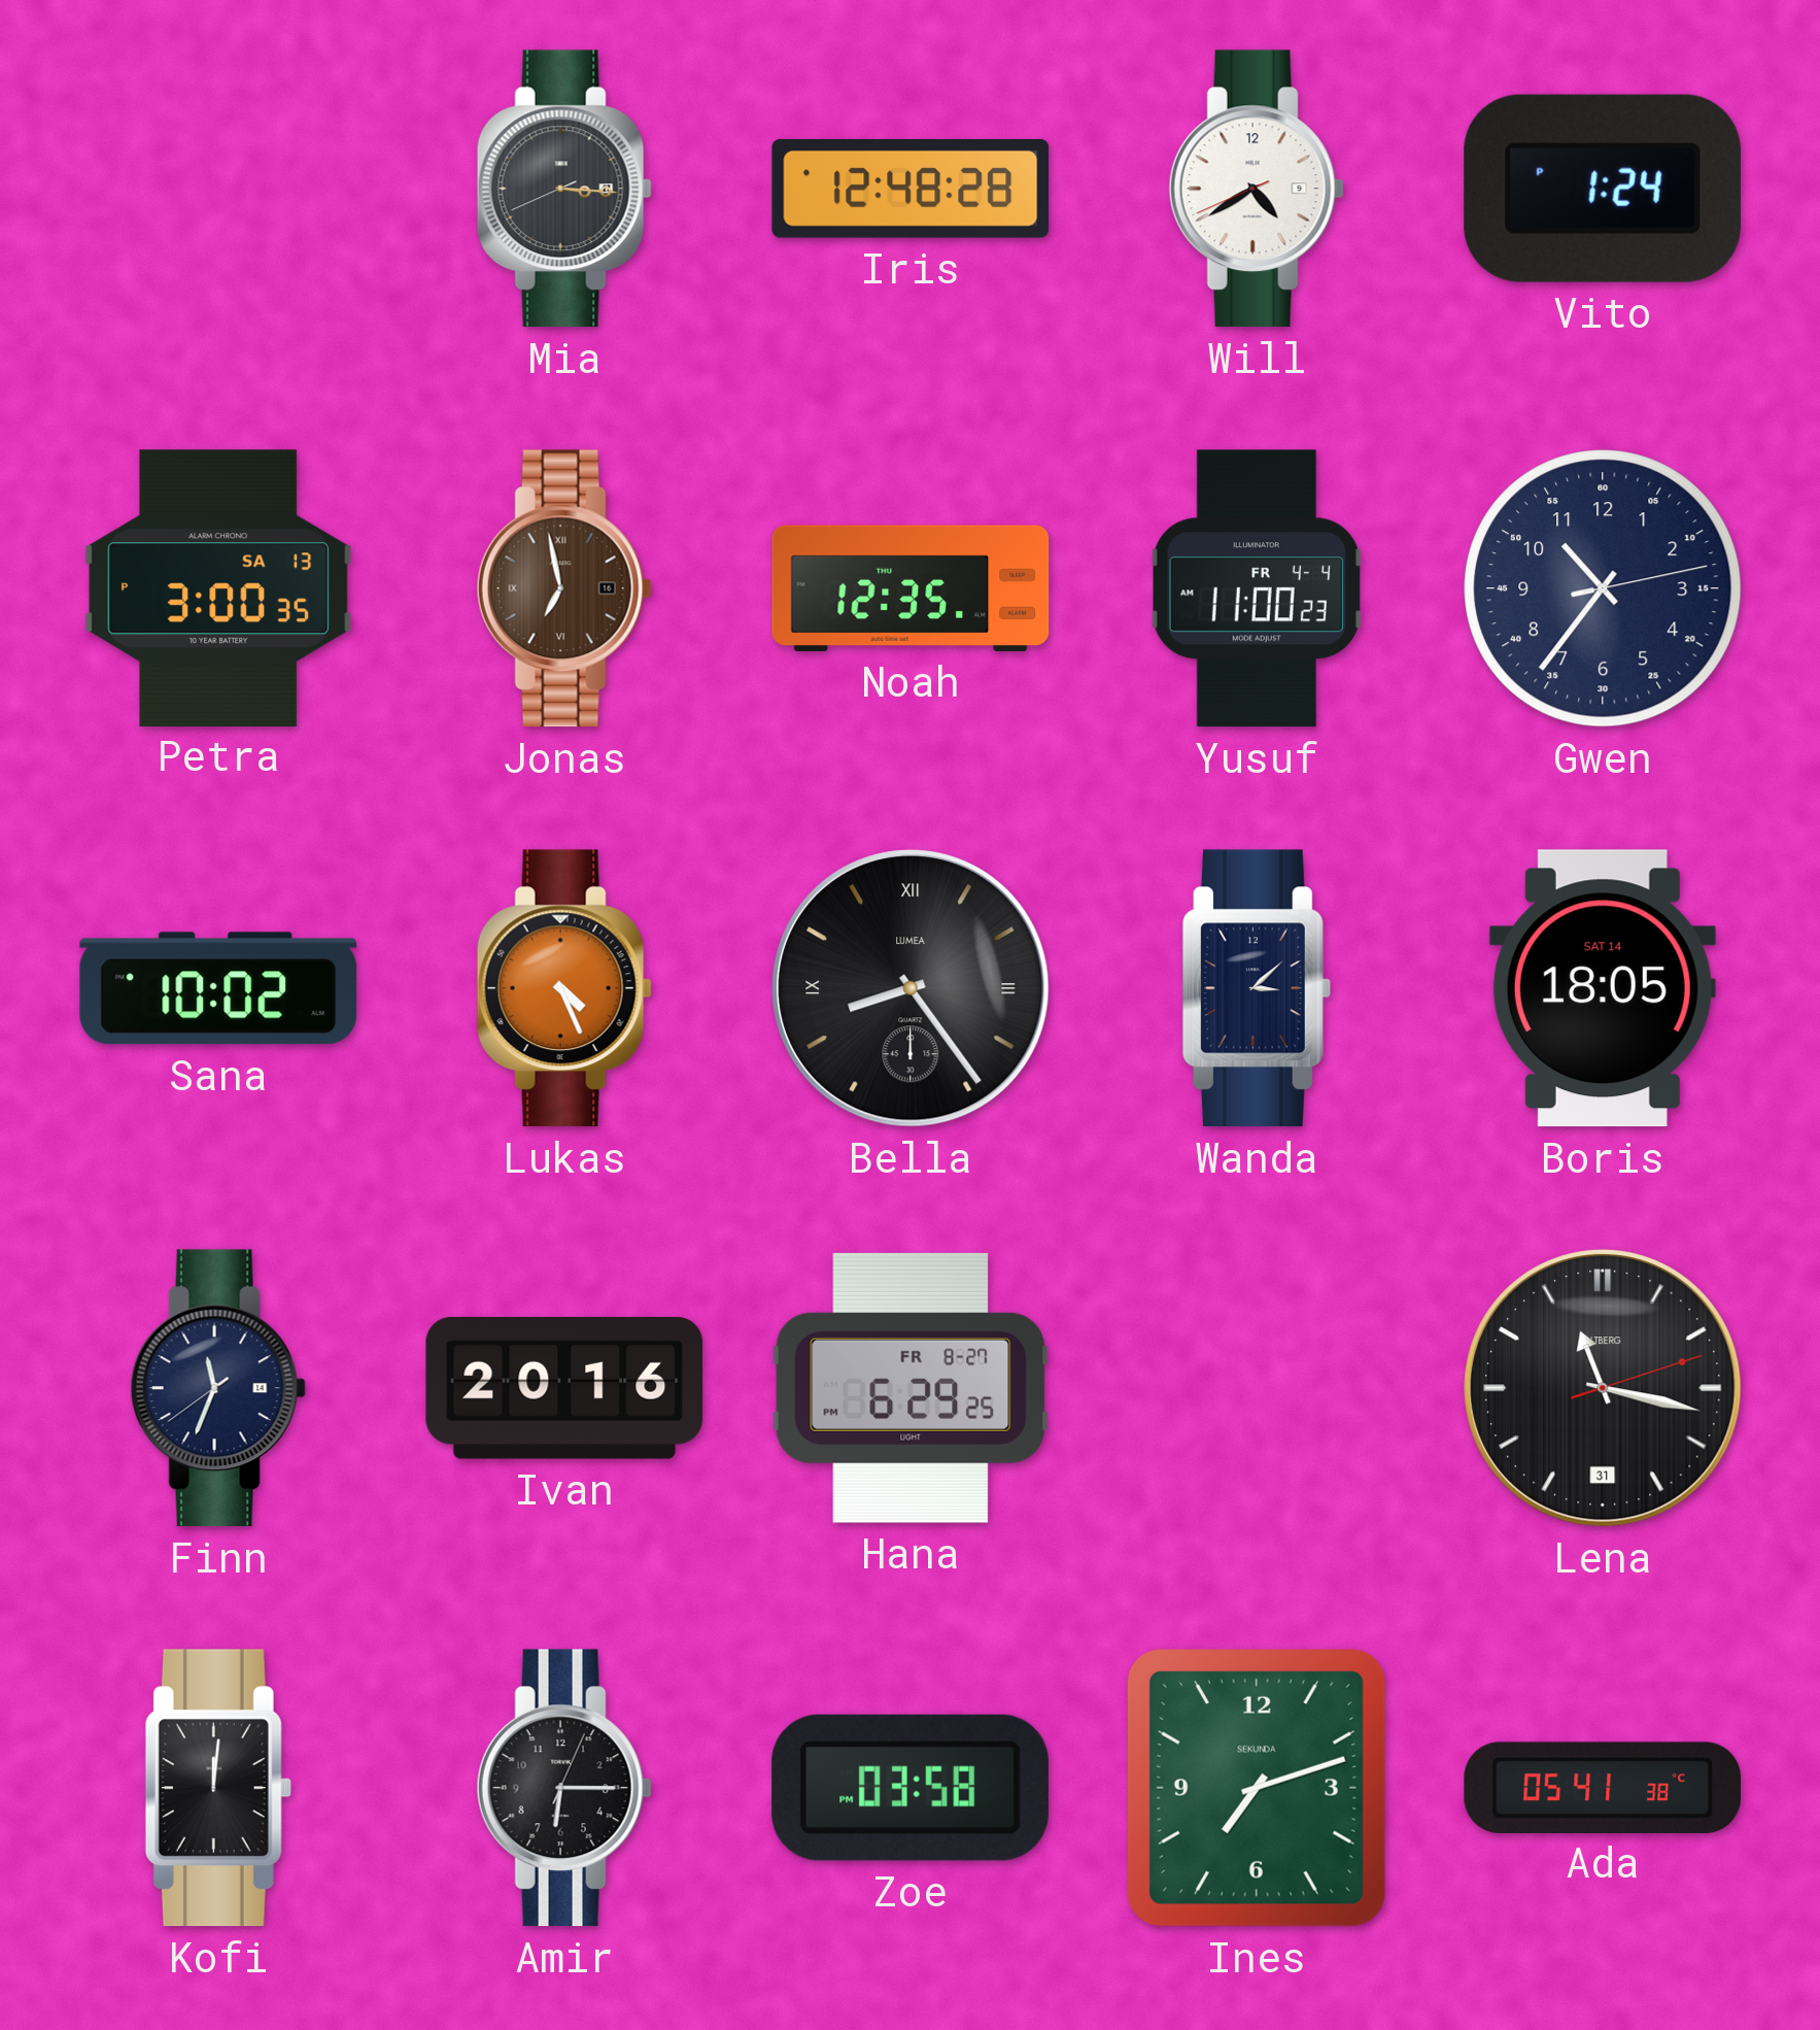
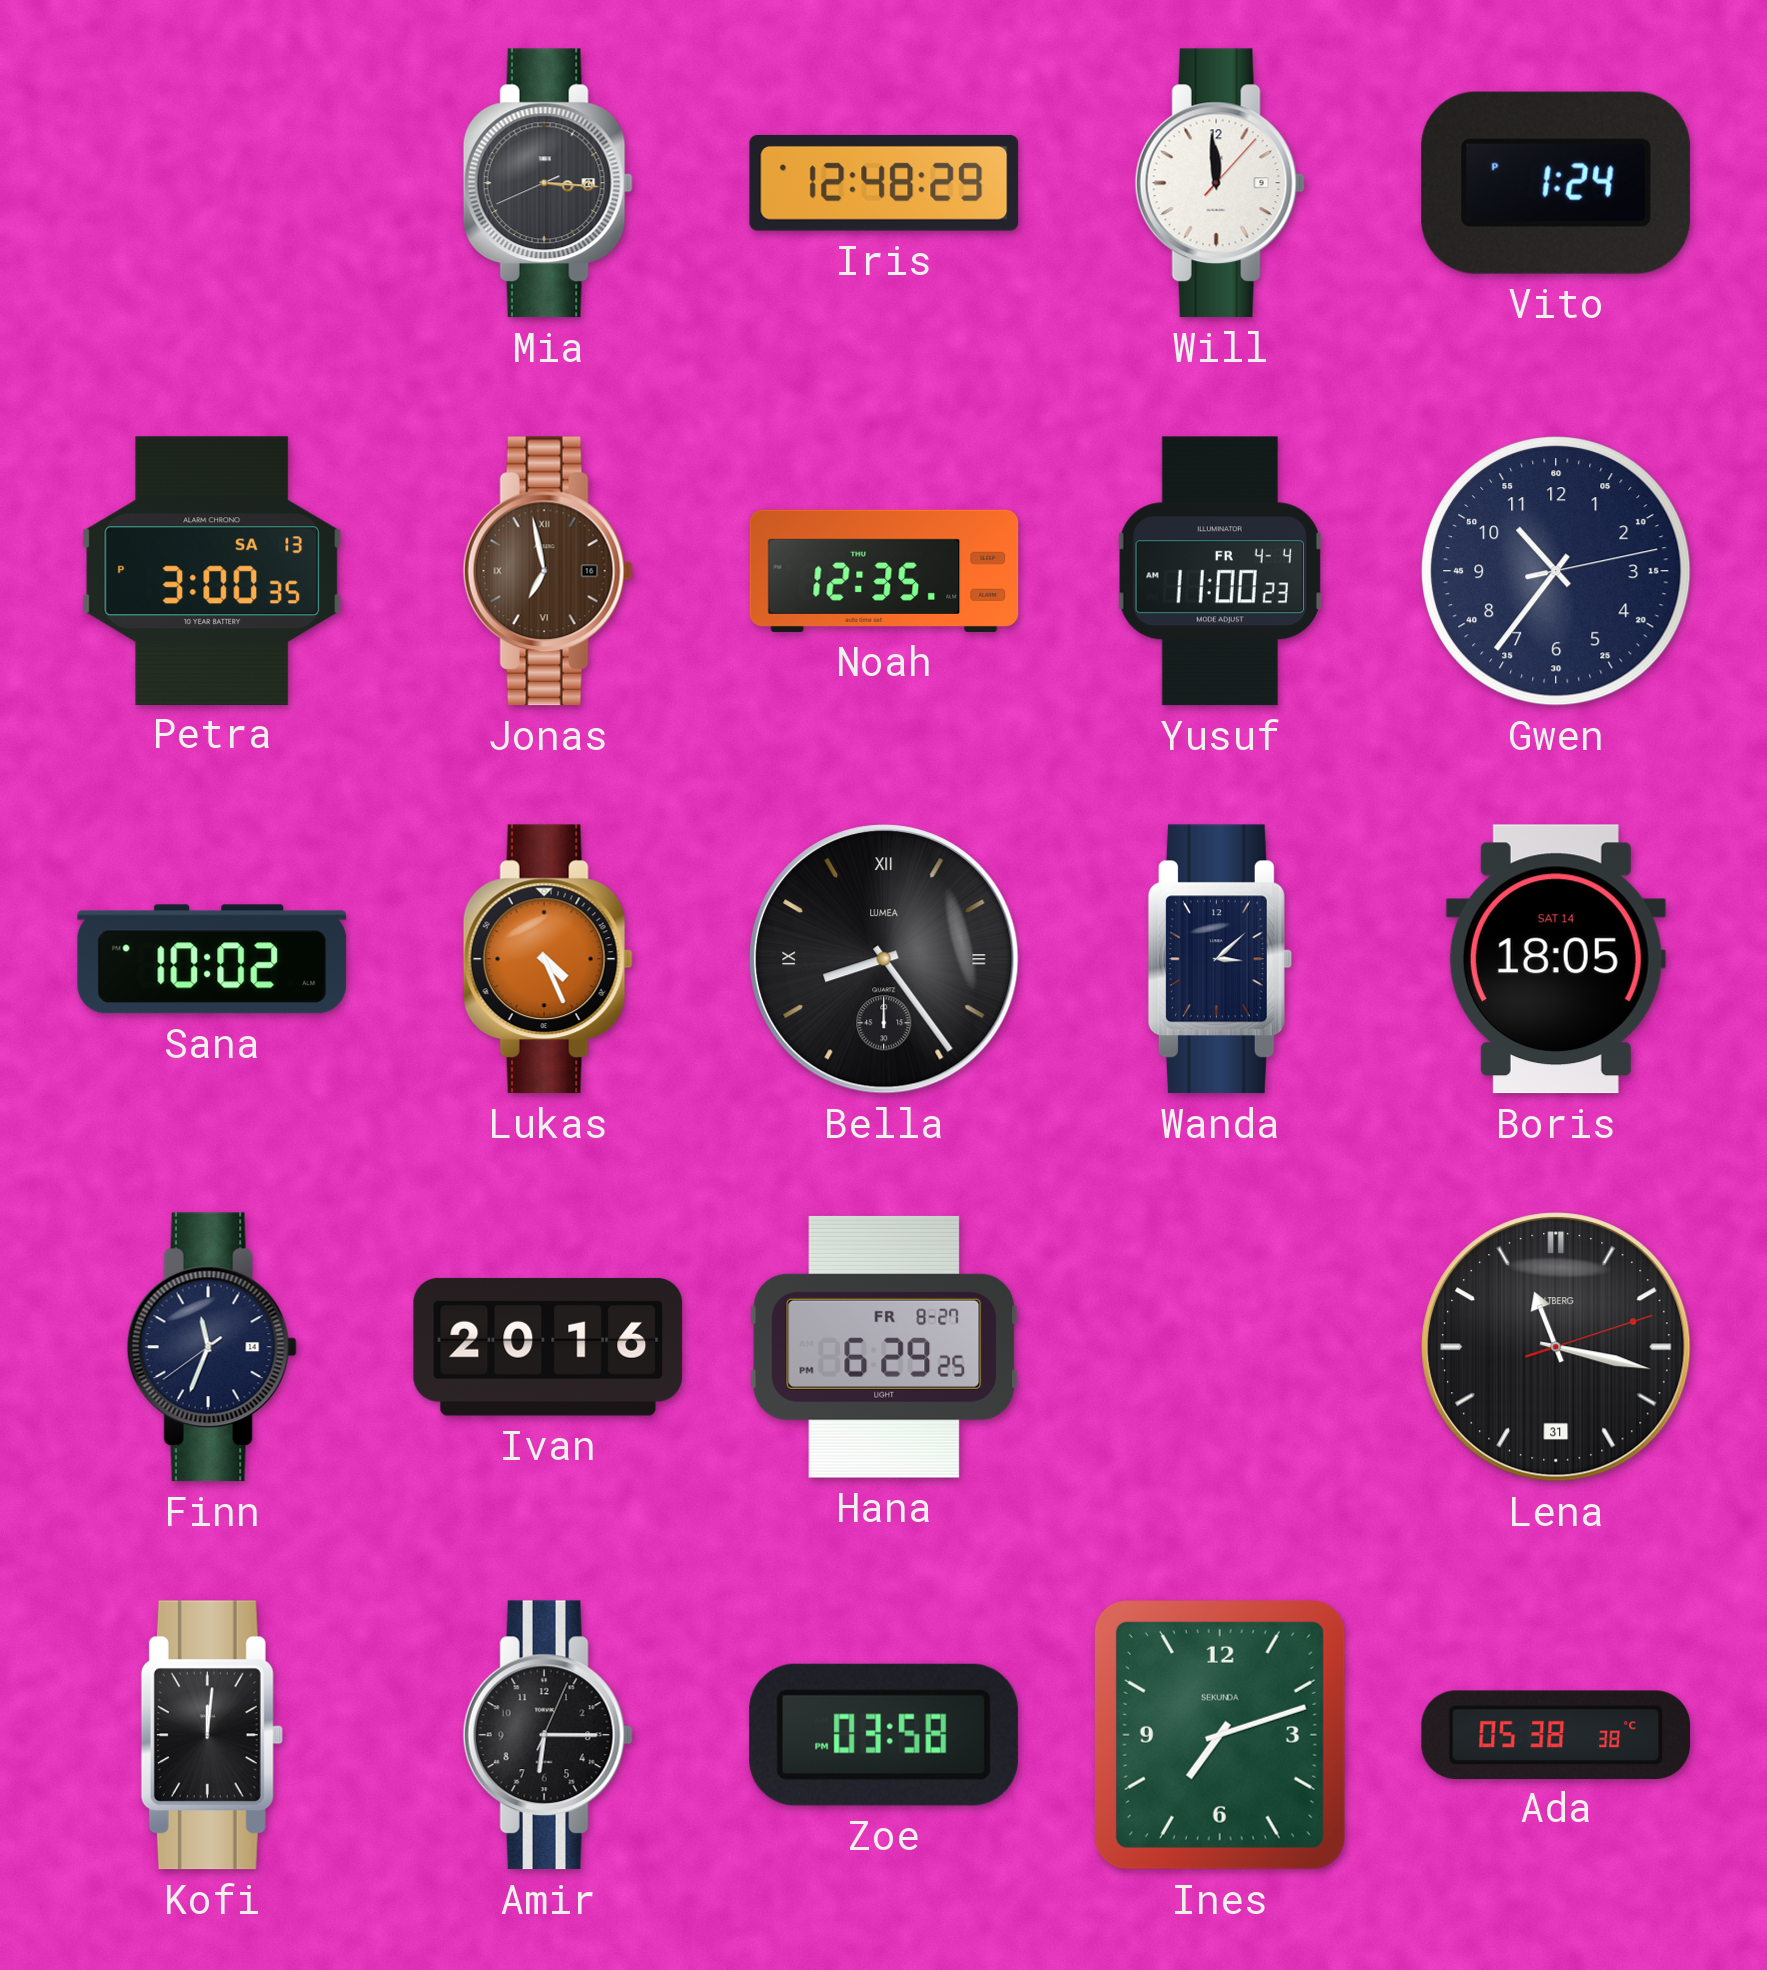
Iris: 12:48:28 -> 12:48:29
Will: 4:39 -> 11:59
Ada: 05:41 -> 05:38
